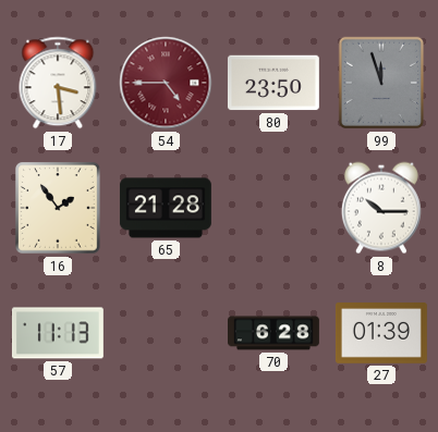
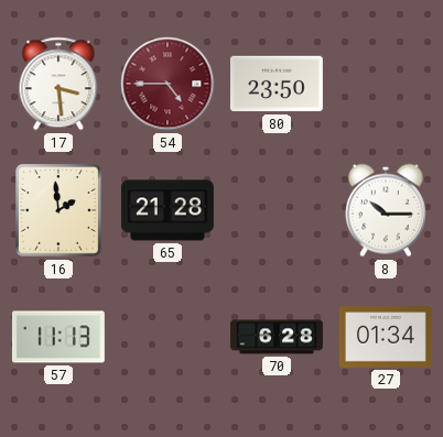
99: 11:57 -> none
16: 1:54 -> 1:59
27: 01:39 -> 01:34
